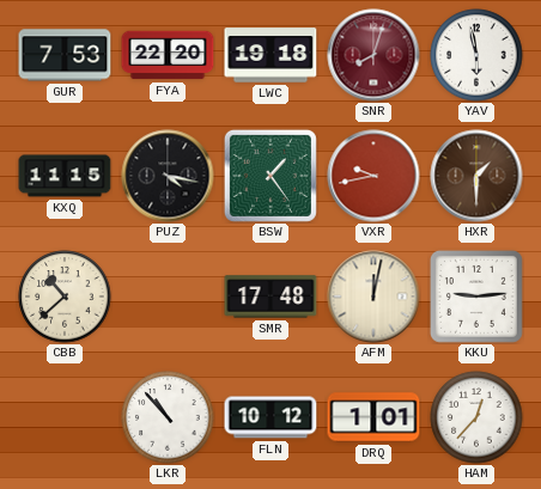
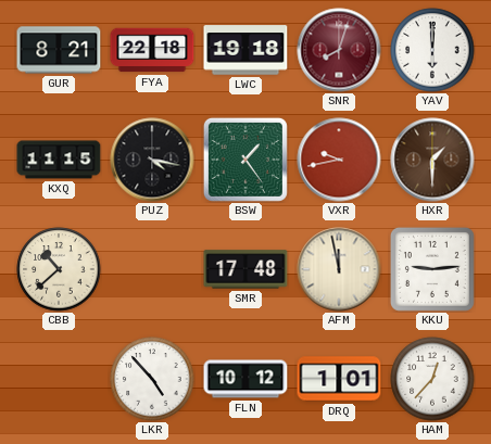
GUR: 7:53 -> 8:21
FYA: 22:20 -> 22:18
YAV: 5:58 -> 6:00
AFM: 12:02 -> 11:58
LKR: 10:53 -> 4:53
